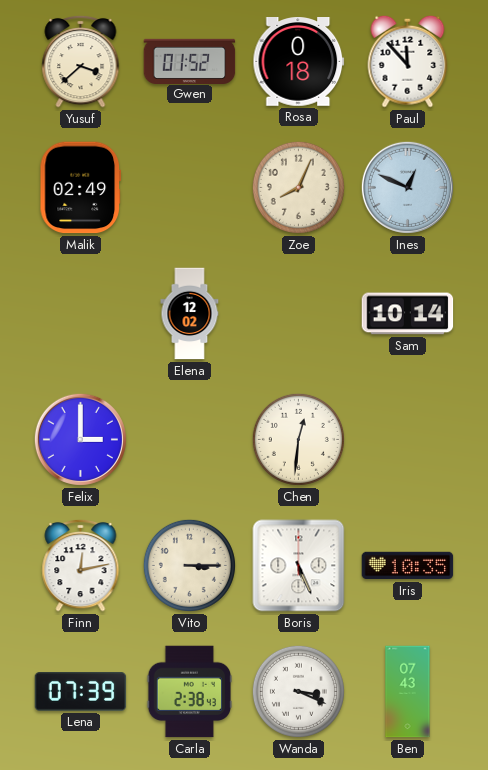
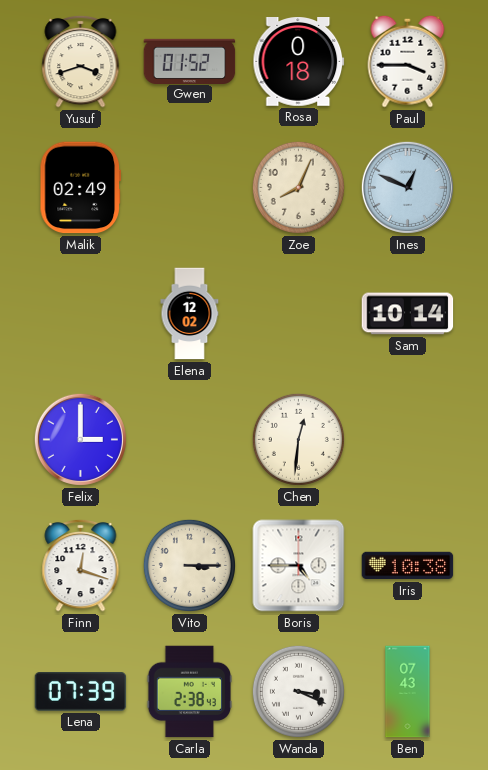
Yusuf: 3:38 -> 3:42
Paul: 11:53 -> 3:45
Finn: 12:13 -> 12:18
Boris: 5:26 -> 4:45
Iris: 10:35 -> 10:38
